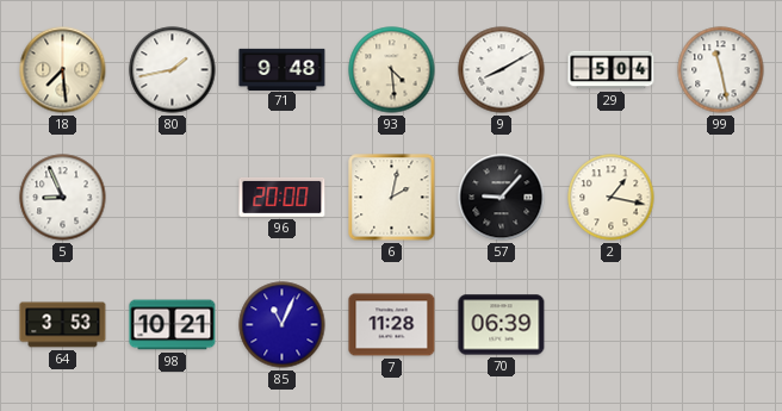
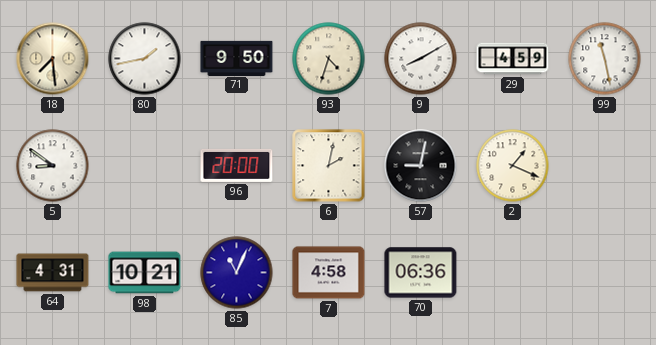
71: 9:48 -> 9:50
93: 4:29 -> 4:33
29: 5:04 -> 4:59
5: 8:56 -> 8:51
57: 9:07 -> 9:02
2: 1:17 -> 1:19
64: 3:53 -> 4:31
7: 11:28 -> 4:58
70: 06:39 -> 06:36
